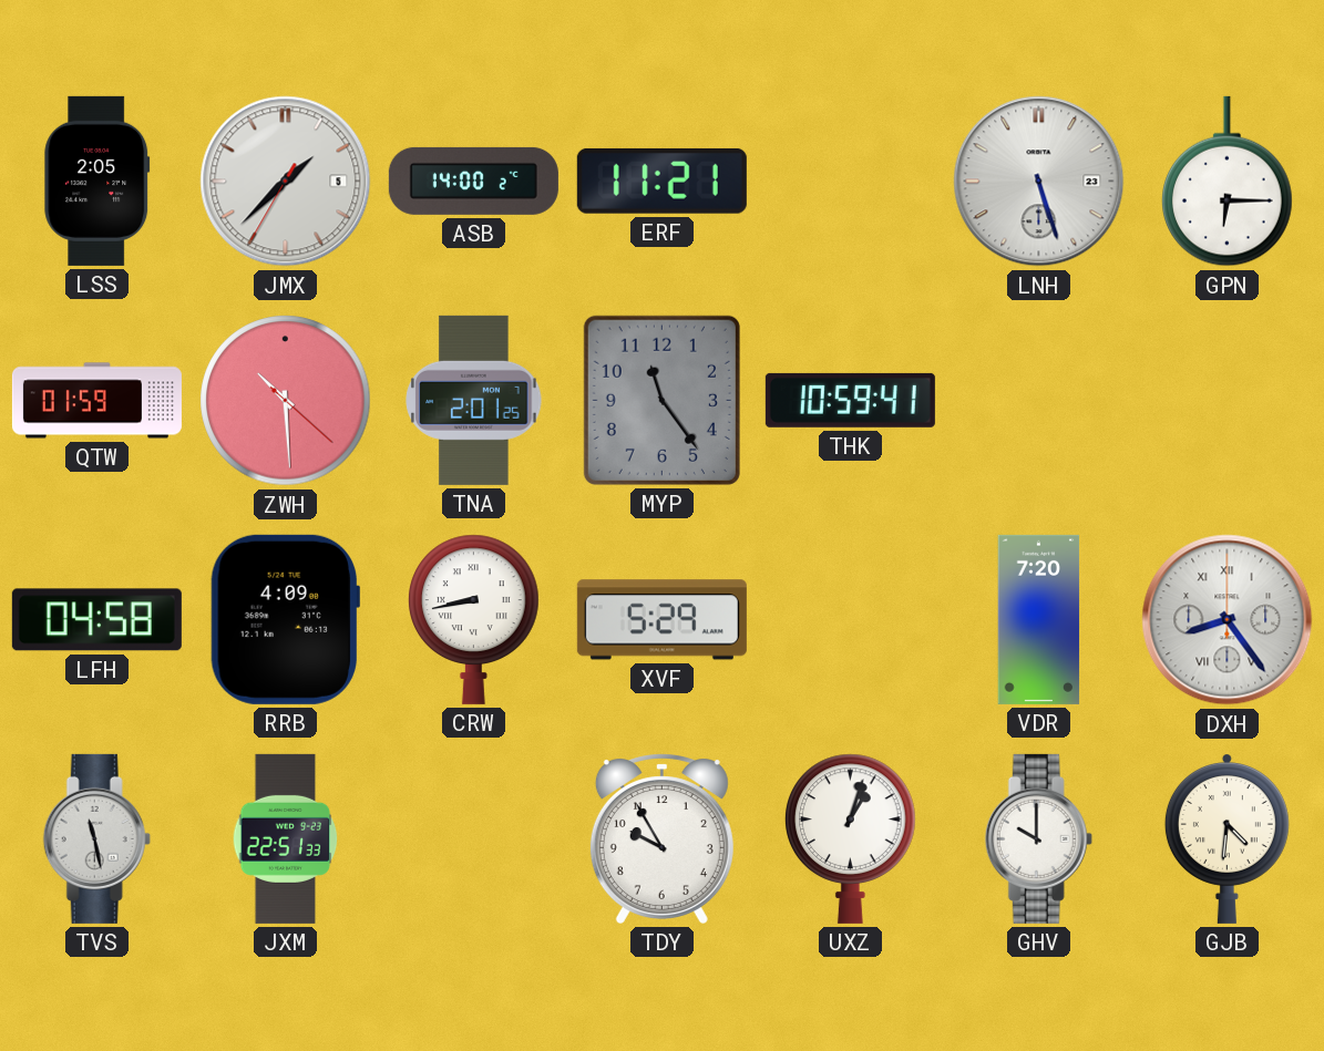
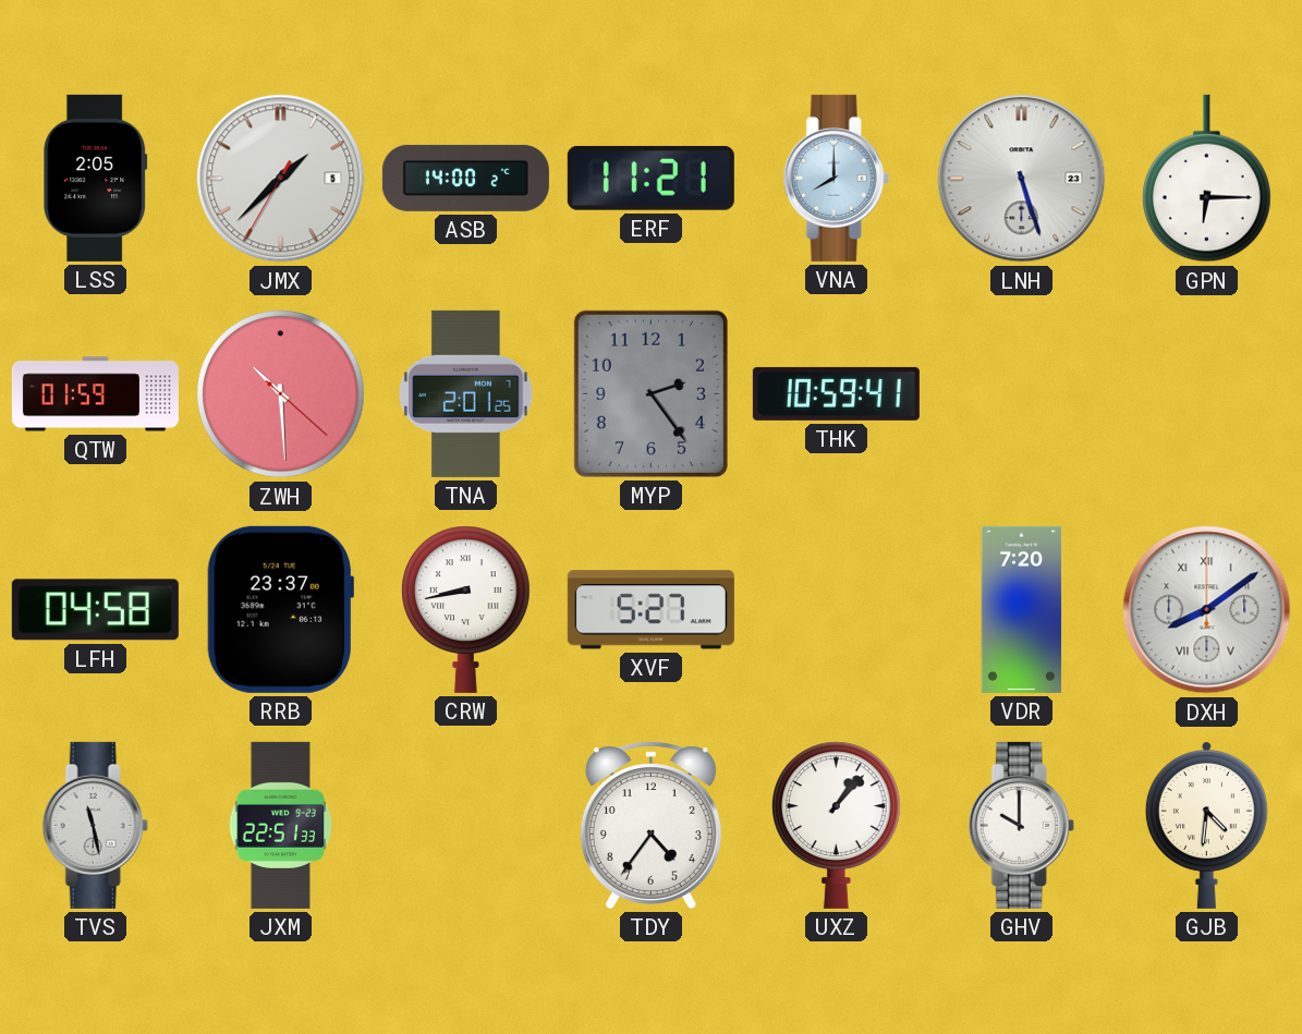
VNA: none -> 8:00
MYP: 11:24 -> 2:24
RRB: 4:09 -> 23:37
XVF: 5:29 -> 5:27
DXH: 8:24 -> 8:09
TDY: 9:55 -> 4:36
UXZ: 1:03 -> 1:07
